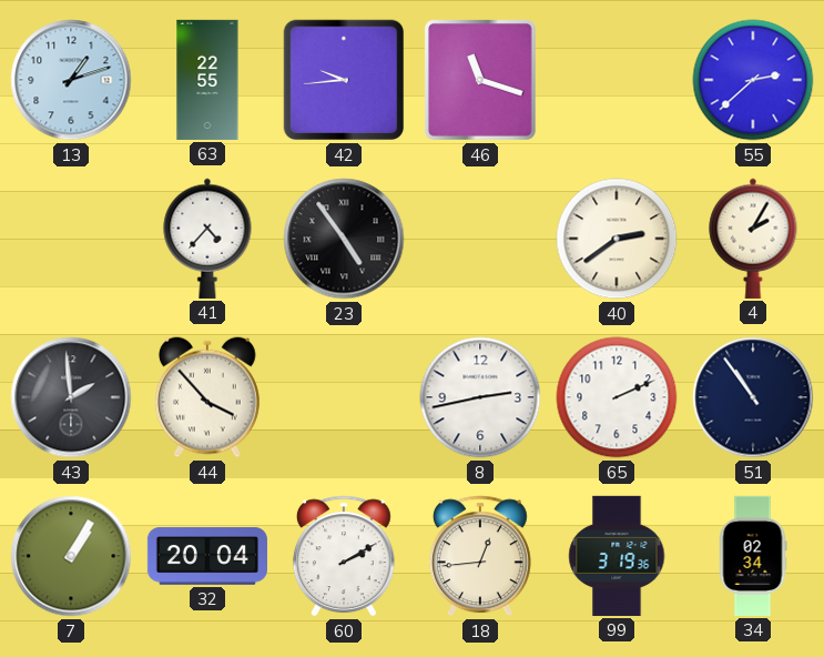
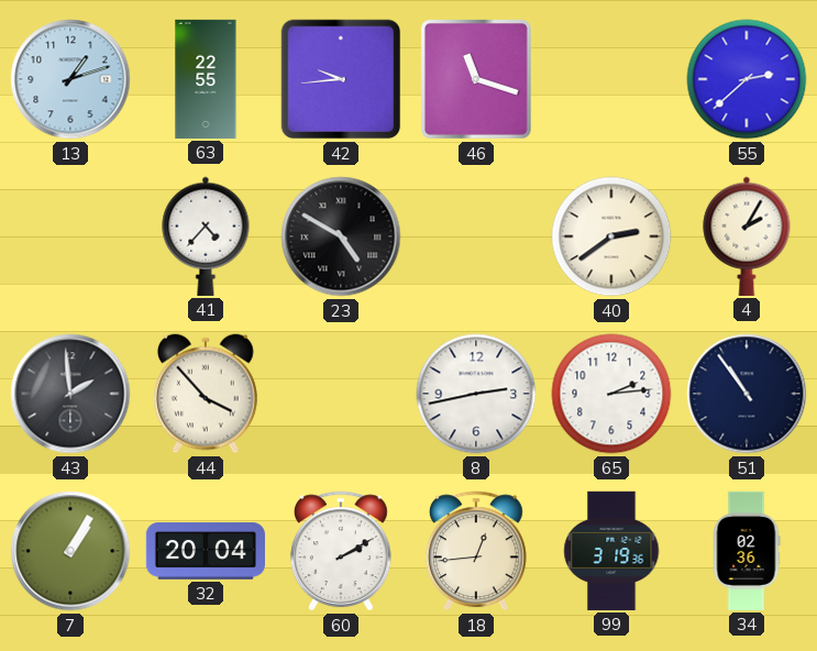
23: 4:54 -> 4:50
65: 2:11 -> 2:14
34: 02:34 -> 02:36
